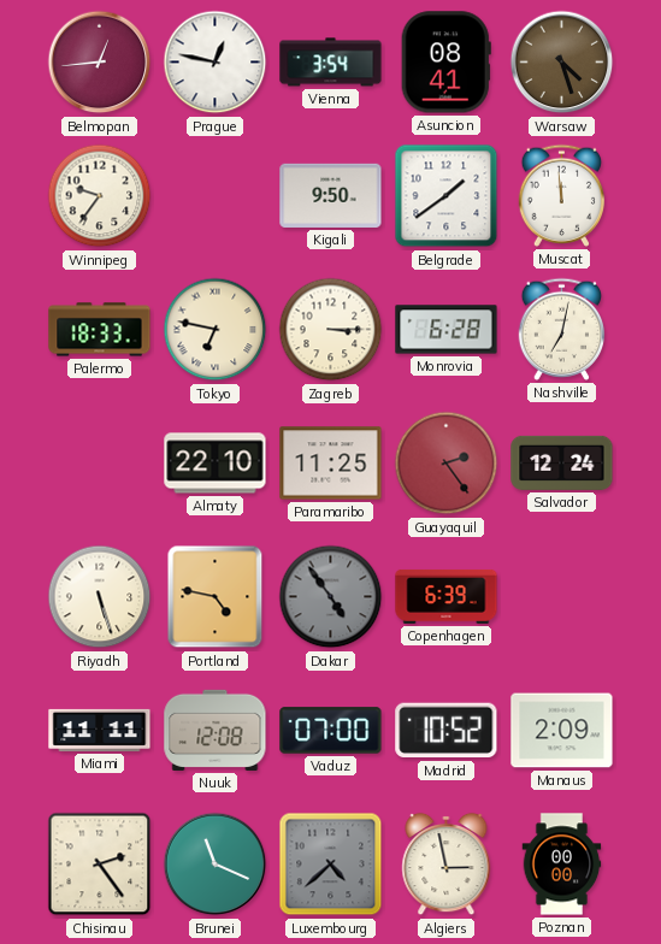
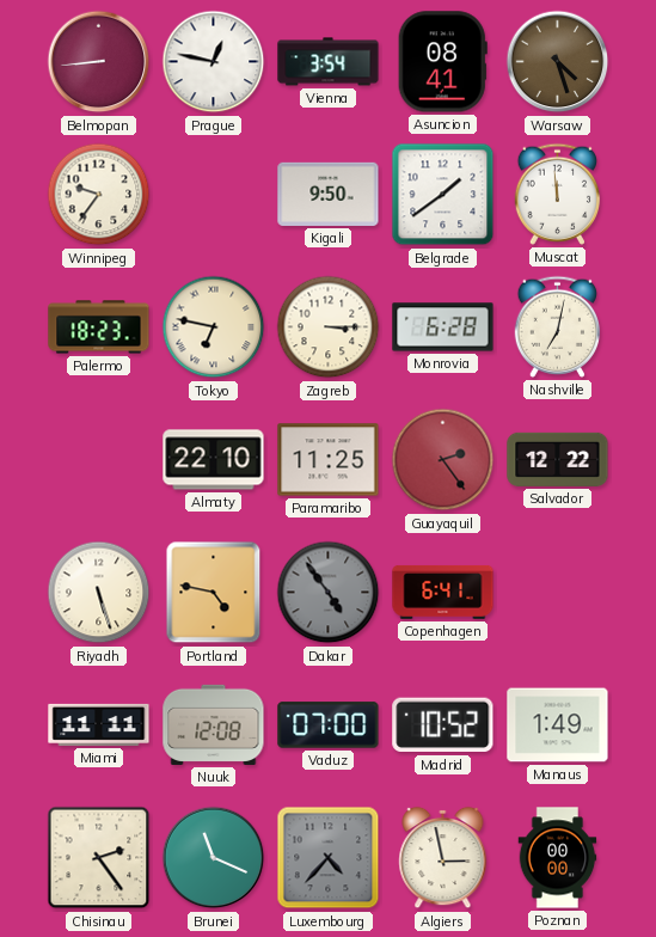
Belmopan: 12:44 -> 8:44
Palermo: 18:33 -> 18:23
Salvador: 12:24 -> 12:22
Copenhagen: 6:39 -> 6:41
Manaus: 2:09 -> 1:49
Luxembourg: 4:38 -> 4:37
